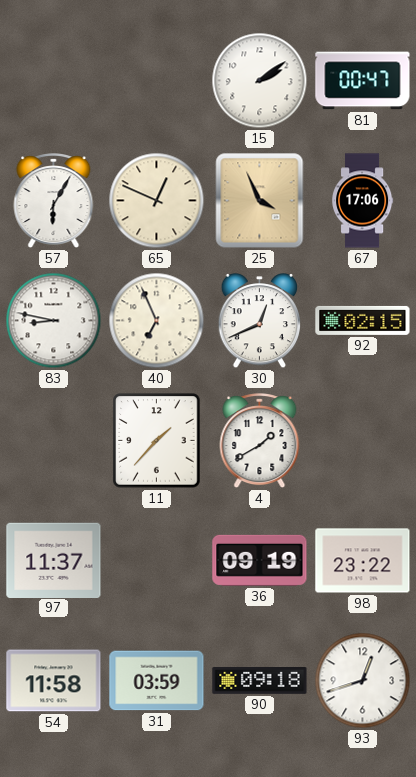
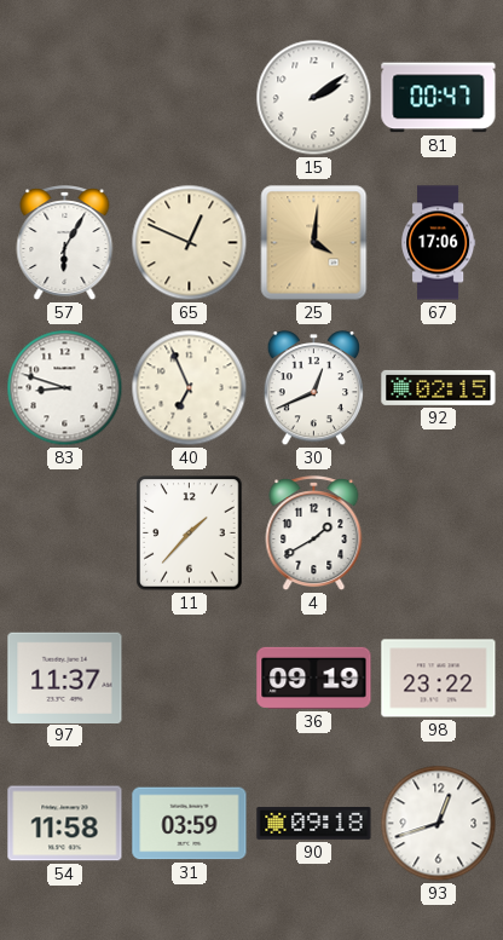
25: 3:56 -> 4:01
83: 8:47 -> 8:48
